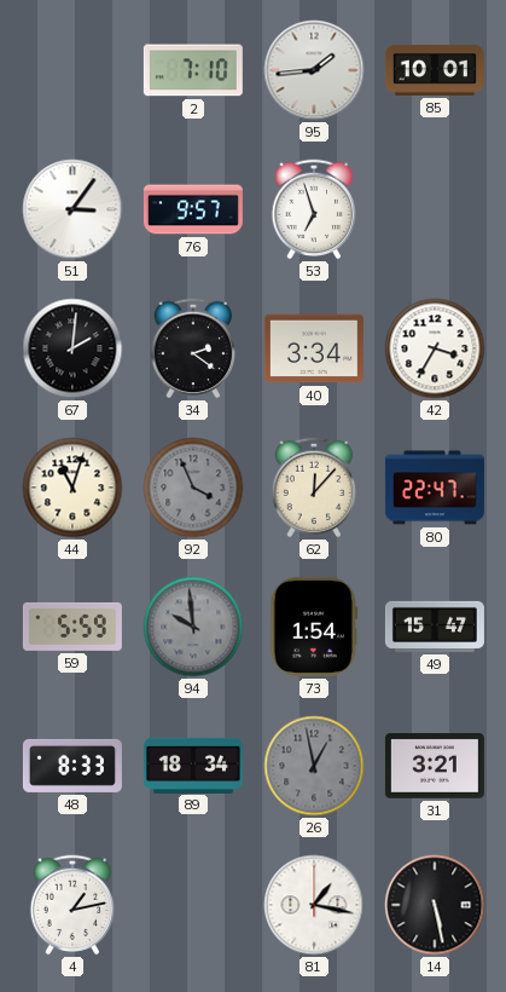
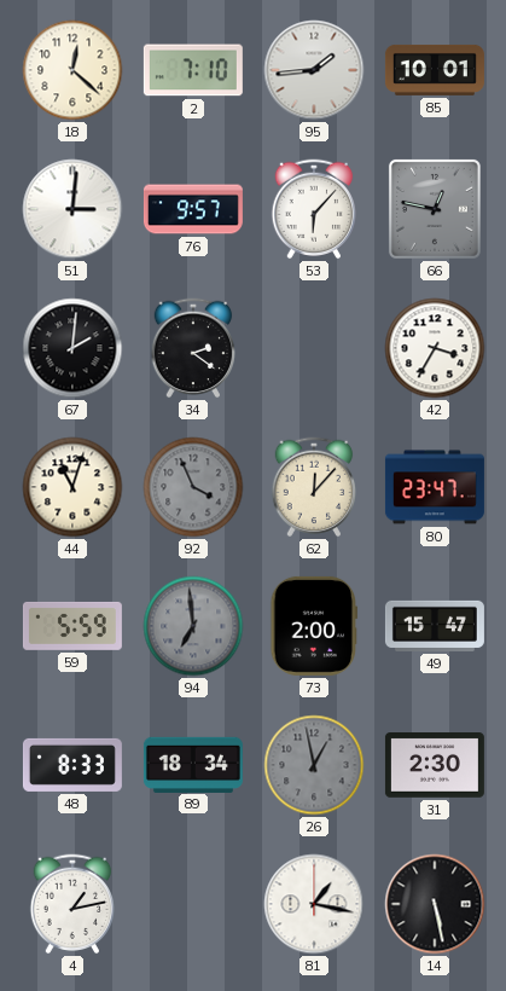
18: none -> 12:22
51: 3:06 -> 3:01
53: 6:57 -> 6:07
66: none -> 12:47
40: 3:34 -> none
80: 22:47 -> 23:47
94: 9:59 -> 6:59
73: 1:54 -> 2:00
31: 3:21 -> 2:30
